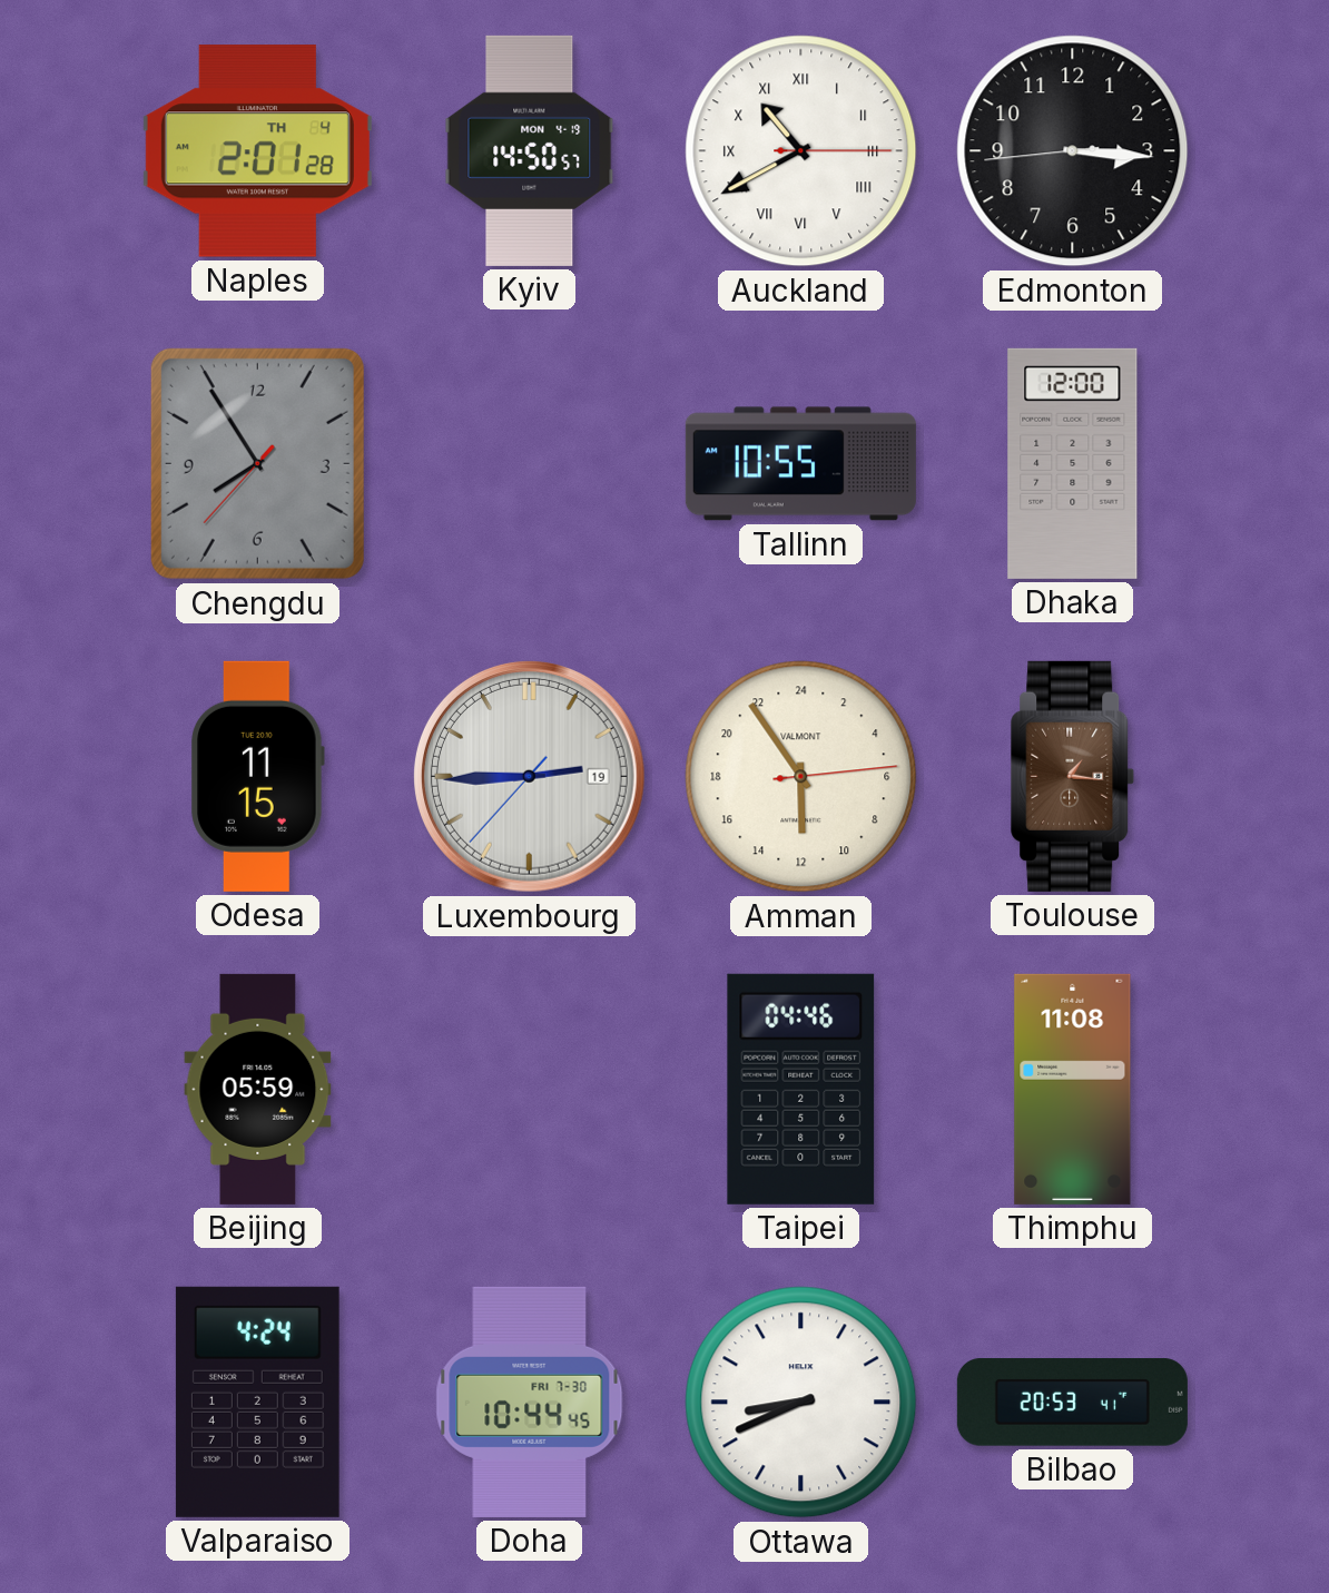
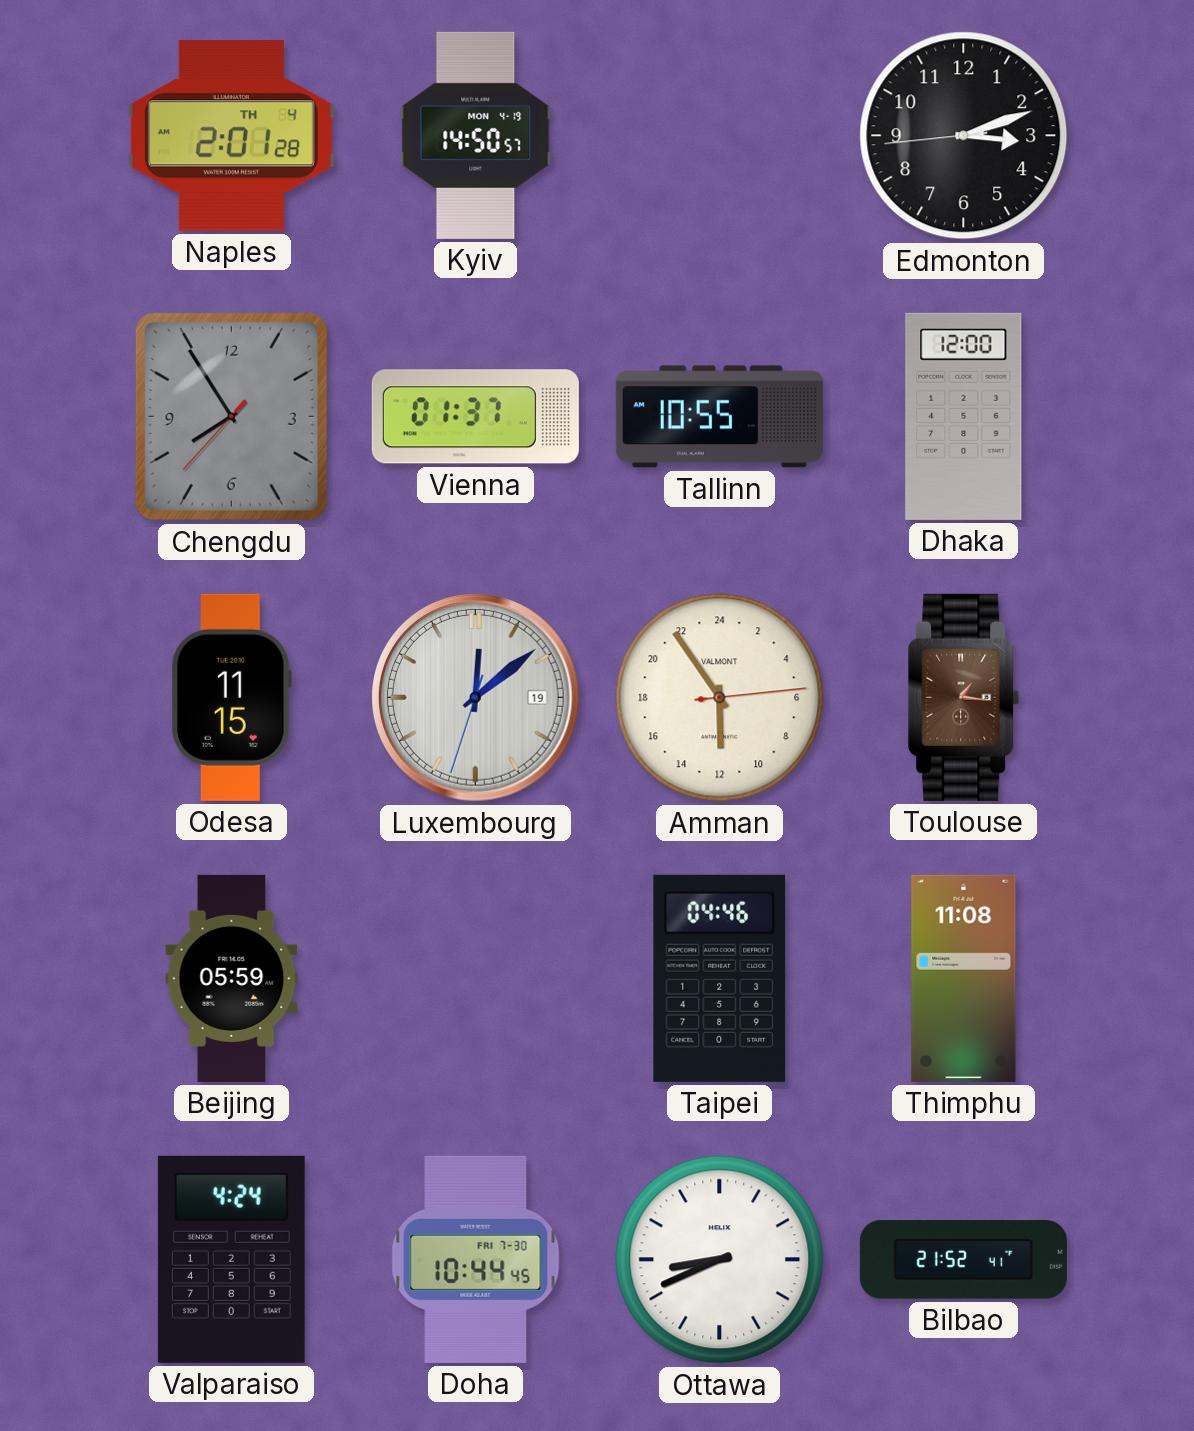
Auckland: 10:40 -> none
Edmonton: 3:15 -> 3:11
Vienna: none -> 01:37
Luxembourg: 2:44 -> 12:08
Bilbao: 20:53 -> 21:52
